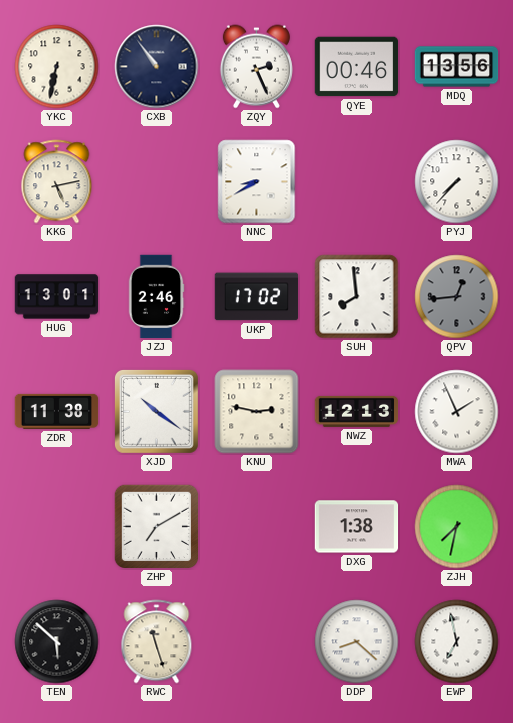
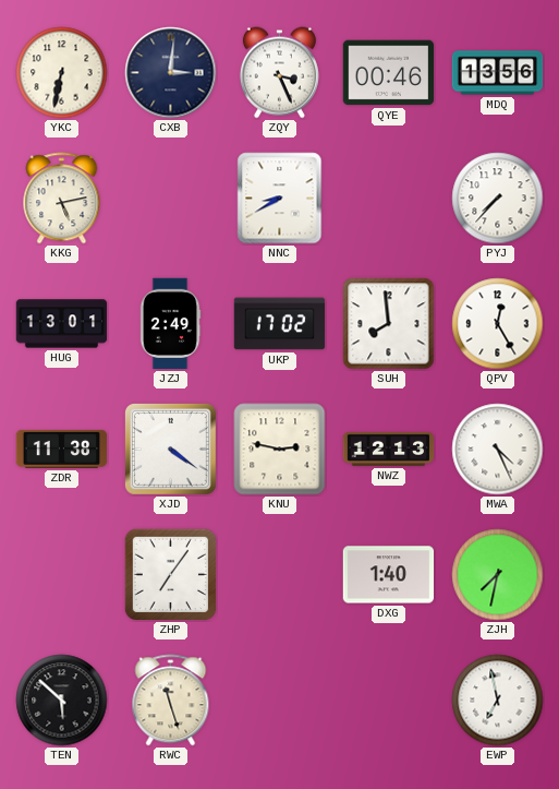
CXB: 10:54 -> 3:01
ZQY: 2:26 -> 3:26
JZJ: 2:46 -> 2:49
QPV: 12:44 -> 12:25
QPV dial: grey -> white
XJD: 10:21 -> 4:21
MWA: 1:56 -> 4:26
ZHP: 7:10 -> 7:06
DXG: 1:38 -> 1:40
DDP: 8:22 -> none
